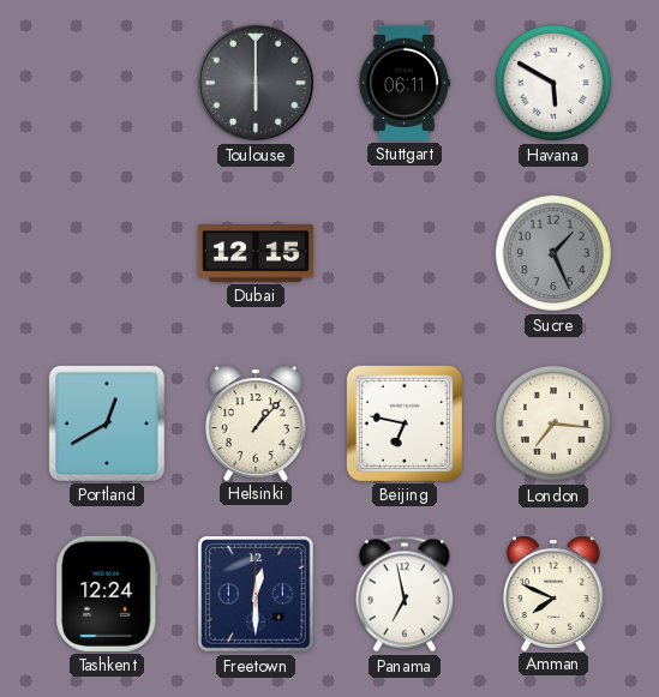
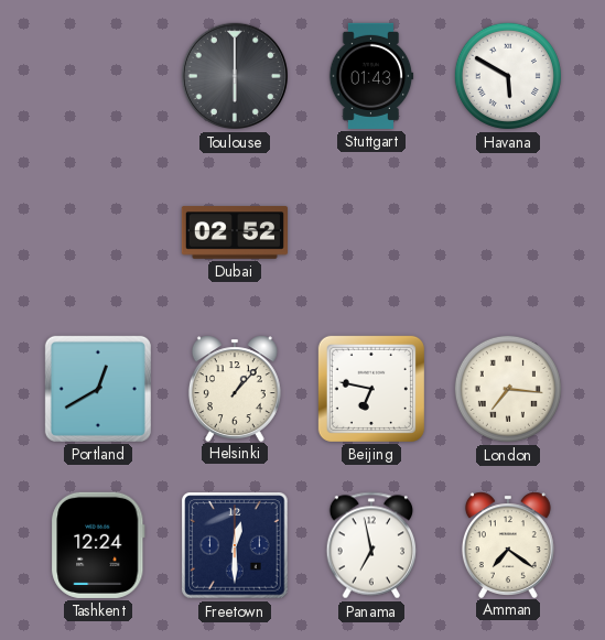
Stuttgart: 06:11 -> 01:43
Dubai: 12:15 -> 02:52
Sucre: 1:26 -> none
Amman: 7:49 -> 7:21
